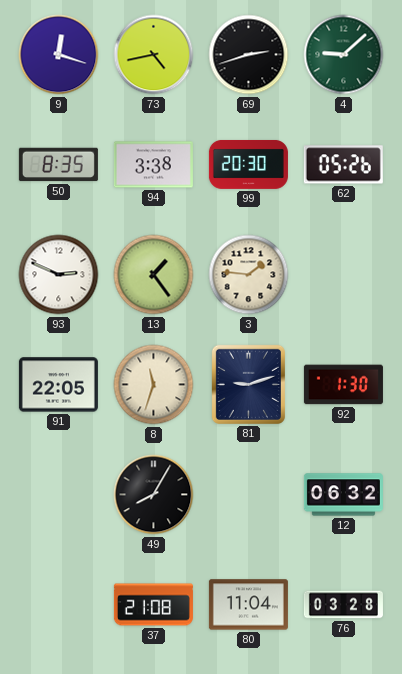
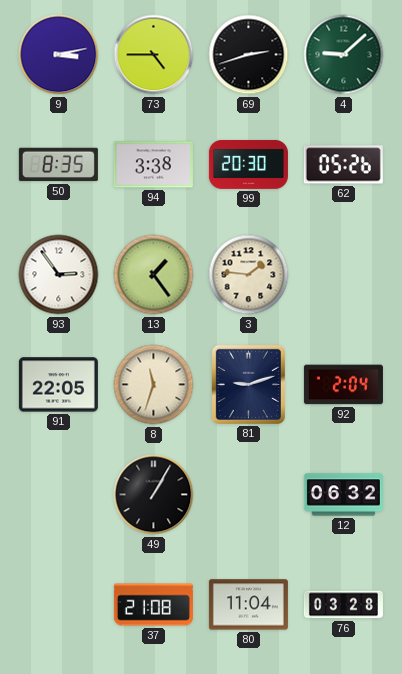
9: 12:18 -> 3:13
73: 4:43 -> 4:45
93: 2:49 -> 2:54
92: 1:30 -> 2:04
49: 8:05 -> 1:05
